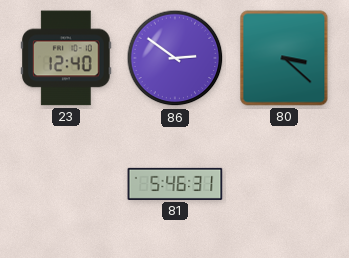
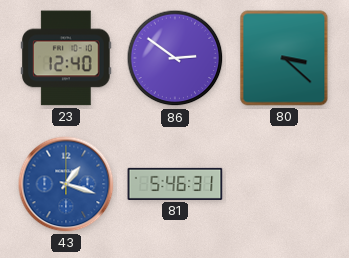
43: none -> 1:18
